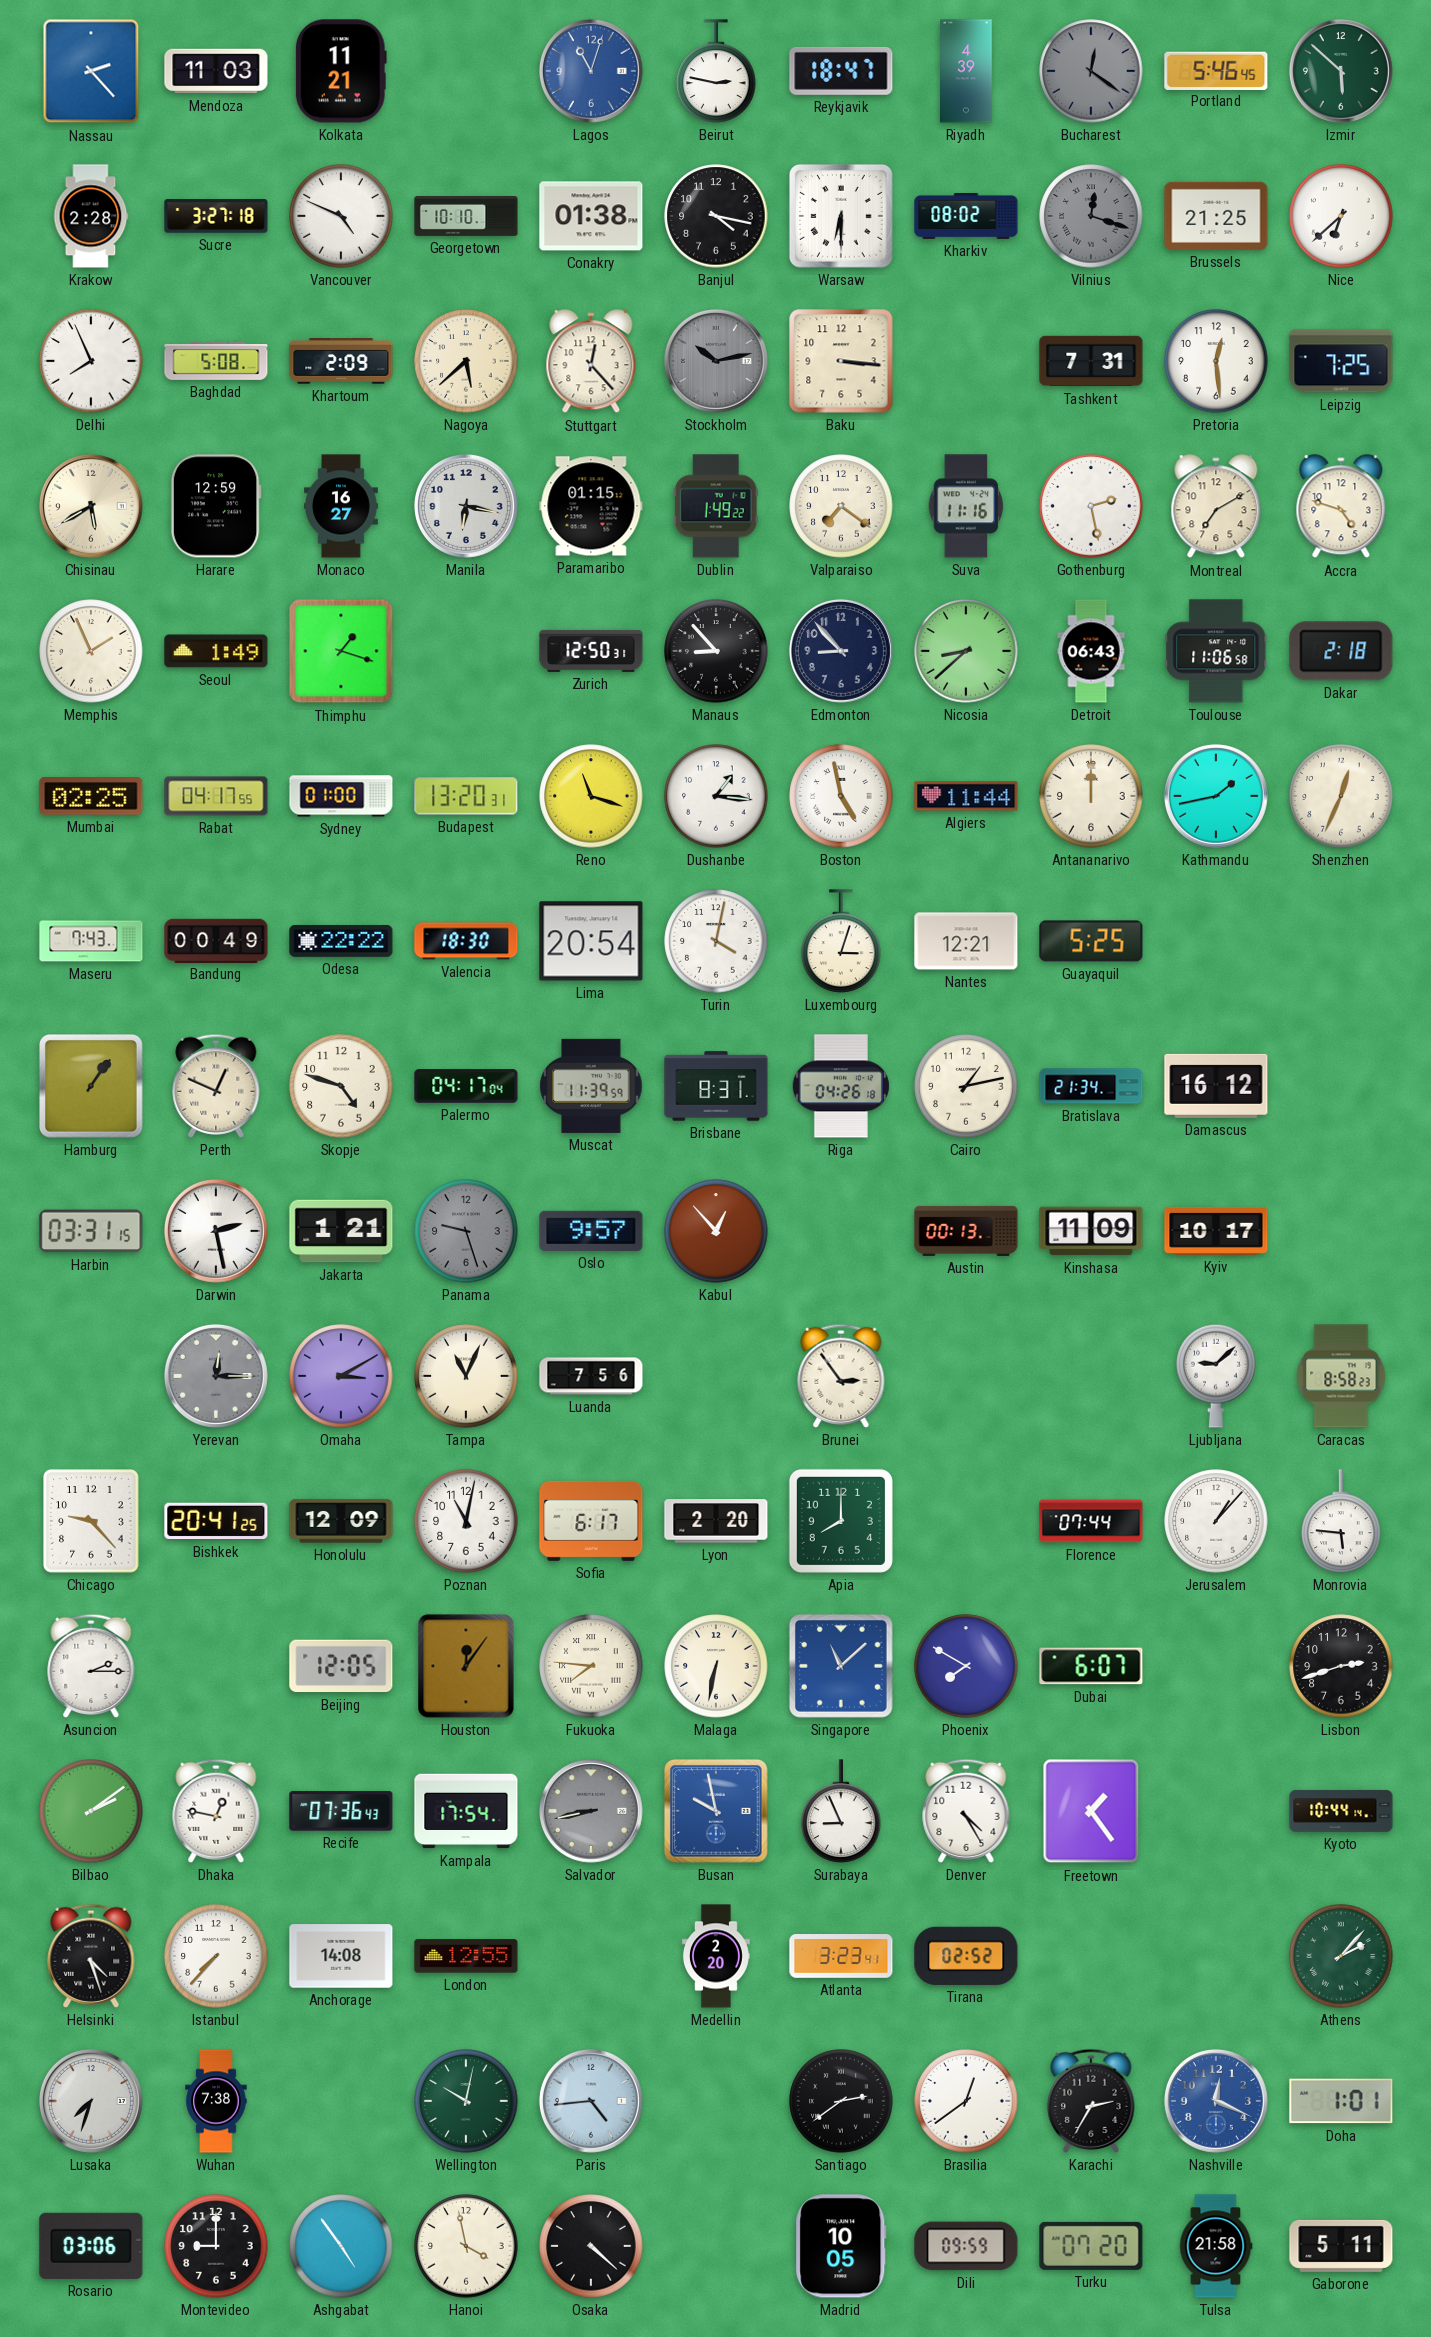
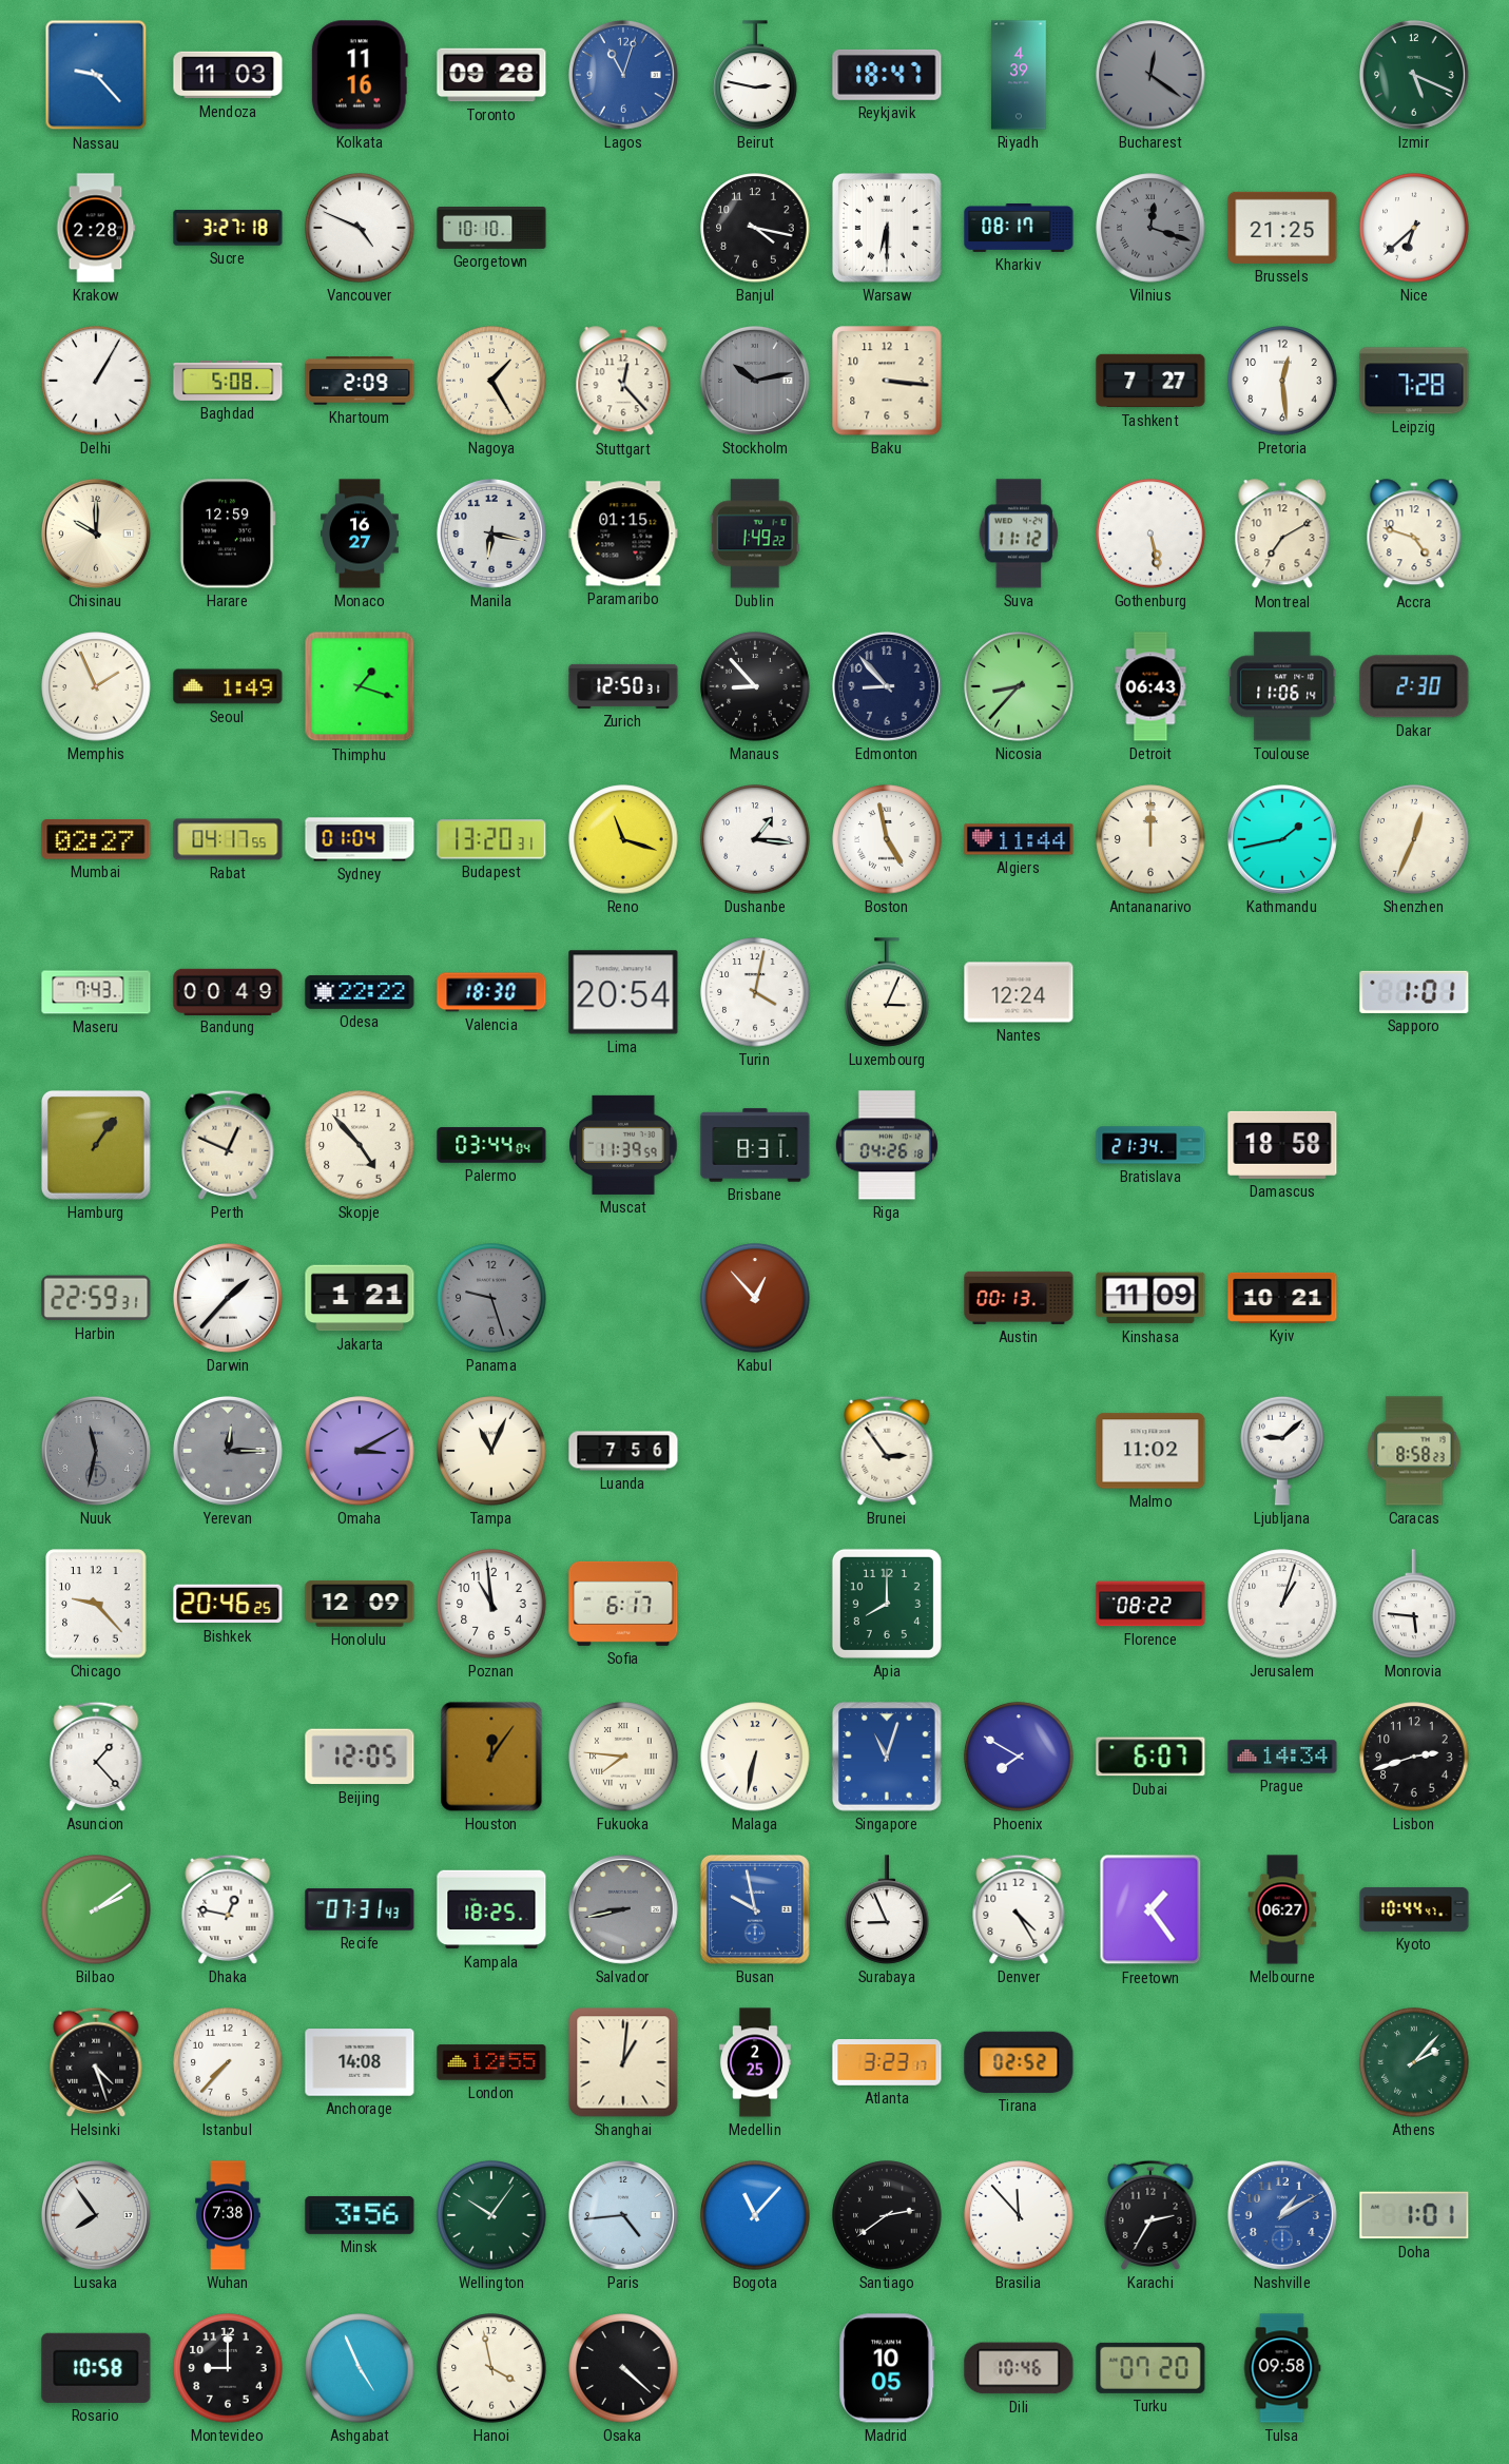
Nassau: 2:23 -> 9:23
Kolkata: 11:21 -> 11:16
Toronto: none -> 09:28
Portland: 5:46 -> none
Izmir: 5:52 -> 5:19
Conakry: 01:38 -> none
Kharkiv: 08:02 -> 08:17
Delhi: 7:56 -> 1:05
Nagoya: 5:38 -> 1:25
Tashkent: 7:31 -> 7:27
Leipzig: 7:25 -> 7:28
Chisinau: 5:40 -> 10:00
Valparaiso: 7:21 -> none
Suva: 11:16 -> 11:12
Gothenburg: 2:28 -> 5:28
Nicosia: 8:38 -> 8:37
Toulouse: 11:06:58 -> 11:06:14
Dakar: 2:18 -> 2:30
Mumbai: 02:25 -> 02:27
Sydney: 01:00 -> 01:04
Luxembourg: 3:03 -> 3:04
Nantes: 12:21 -> 12:24
Guayaquil: 5:25 -> none
Sapporo: none -> 1:01
Skopje: 4:48 -> 4:53
Palermo: 04:17 -> 03:44
Cairo: 1:13 -> none
Damascus: 16:12 -> 18:58
Harbin: 03:31 -> 22:59
Darwin: 2:28 -> 1:37
Oslo: 9:57 -> none
Kyiv: 10:17 -> 10:21
Nuuk: none -> 11:32
Malmo: none -> 11:02
Bishkek: 20:41 -> 20:46
Poznan: 11:02 -> 10:59
Lyon: 2:20 -> none
Florence: 07:44 -> 08:22
Jerusalem: 1:07 -> 1:03
Asuncion: 2:15 -> 1:23
Singapore: 11:08 -> 11:03
Prague: none -> 14:34
Recife: 07:36 -> 07:31
Kampala: 17:54 -> 18:25
Melbourne: none -> 06:27
Kyoto: 10:44:14 -> 10:44:47
Shanghai: none -> 1:01
Medellin: 2:20 -> 2:25
Atlanta: 3:23:41 -> 3:23:17
Lusaka: 7:33 -> 7:54
Minsk: none -> 3:56
Wellington: 10:02 -> 10:06
Bogota: none -> 11:07
Brasilia: 12:39 -> 11:53
Nashville: 12:19 -> 1:10
Rosario: 03:06 -> 10:58
Ashgabat: 4:54 -> 4:56
Dili: 09:59 -> 10:46
Tulsa: 21:58 -> 09:58
Gaborone: 5:11 -> none
